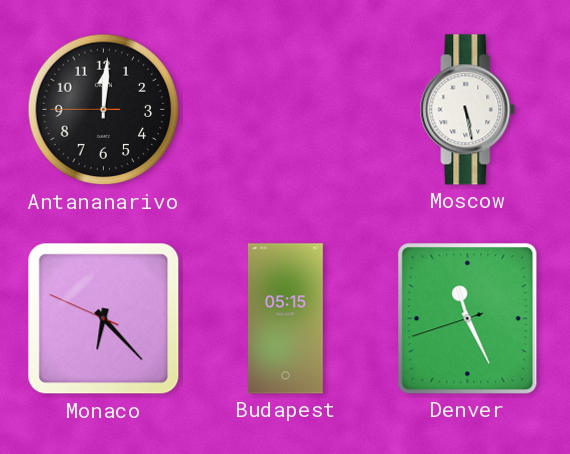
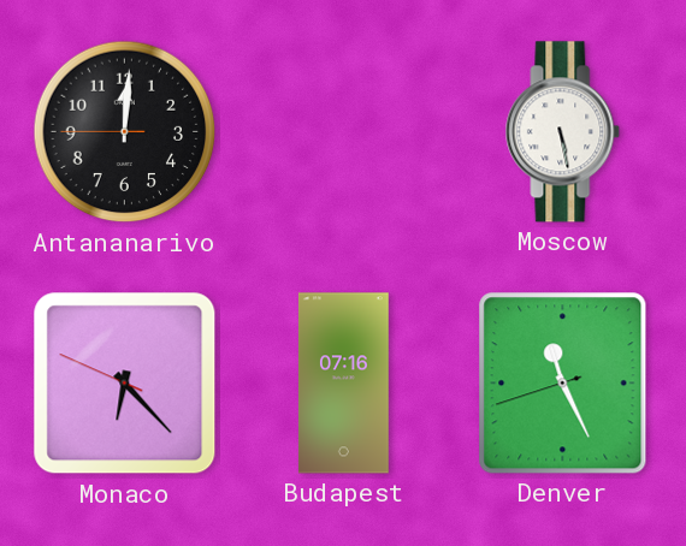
Budapest: 05:15 -> 07:16
